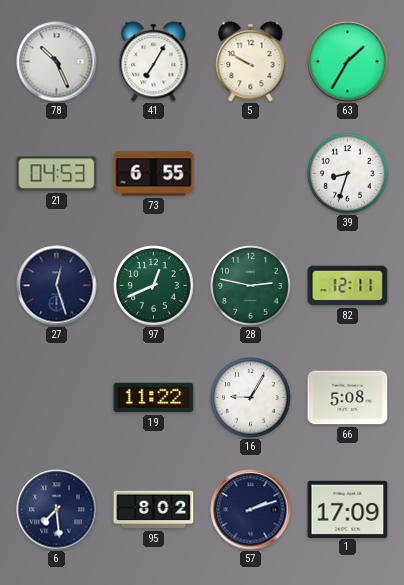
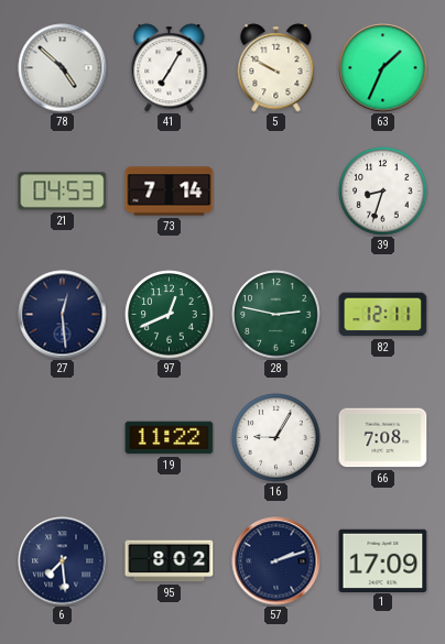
78: 10:26 -> 4:52
63: 1:35 -> 1:34
73: 6:55 -> 7:14
27: 12:27 -> 12:29
66: 5:08 -> 7:08
